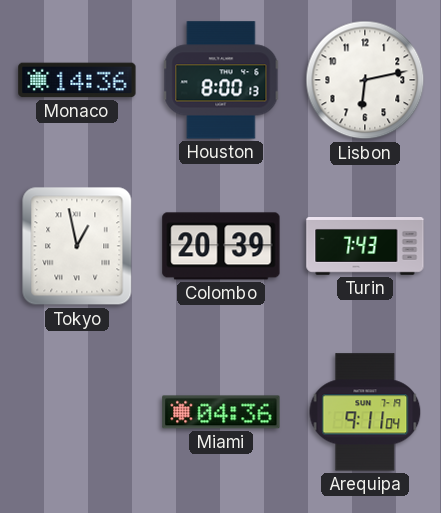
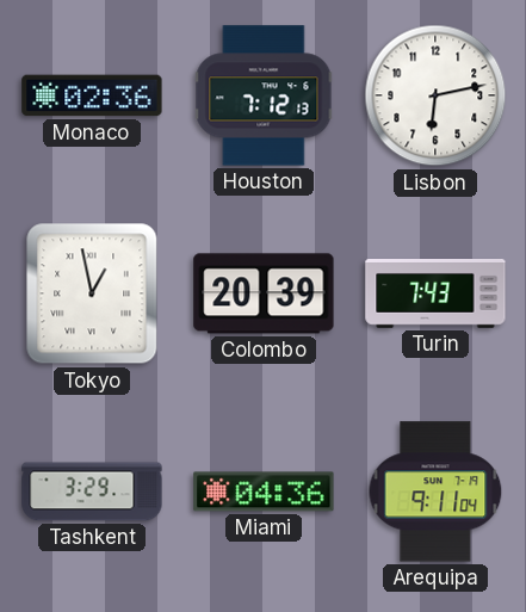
Monaco: 14:36 -> 02:36
Houston: 8:00 -> 7:12
Tashkent: none -> 3:29
